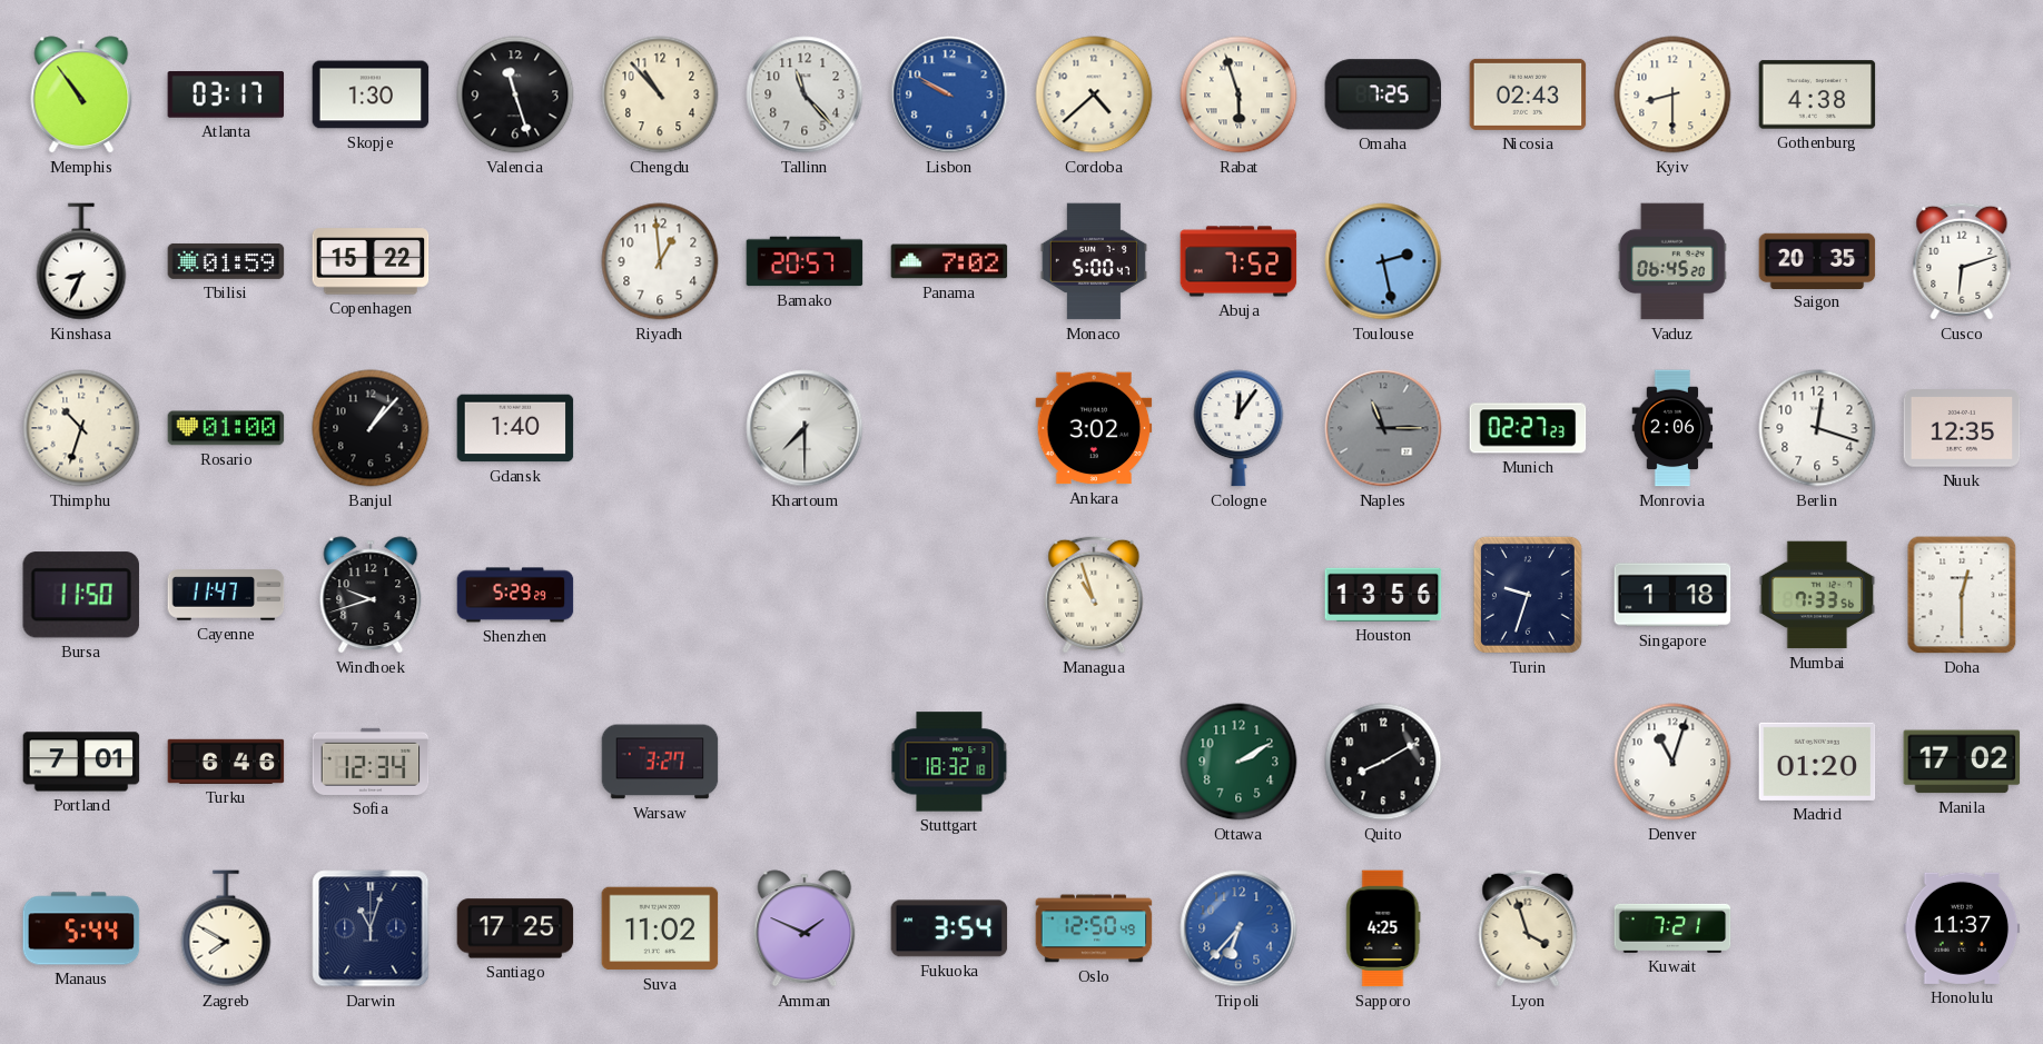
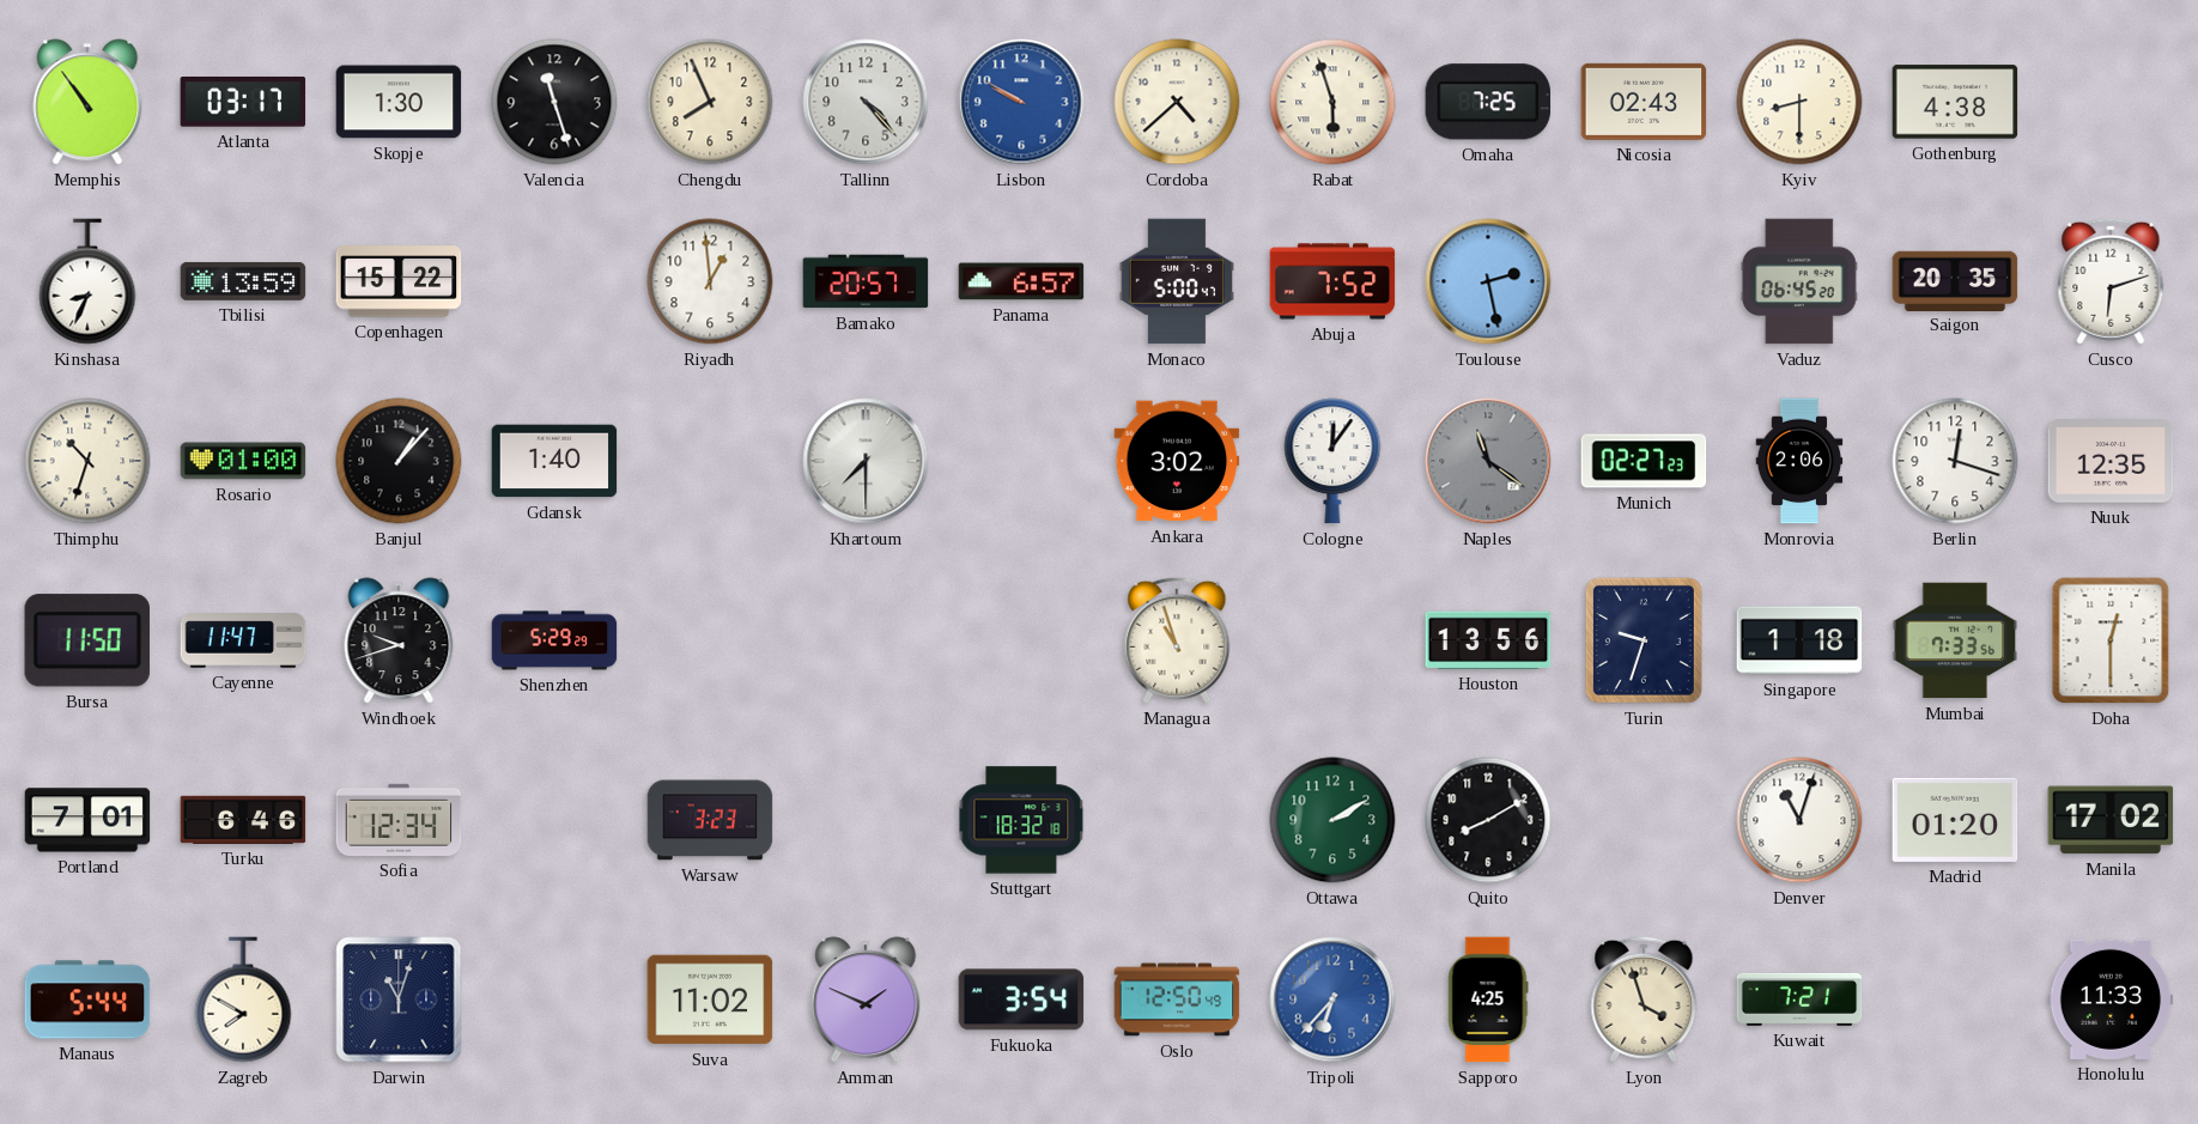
Chengdu: 10:53 -> 7:56
Tallinn: 11:23 -> 4:23
Tbilisi: 01:59 -> 13:59
Panama: 7:02 -> 6:57
Naples: 11:15 -> 11:21
Warsaw: 3:27 -> 3:23
Santiago: 17:25 -> none
Honolulu: 11:37 -> 11:33
